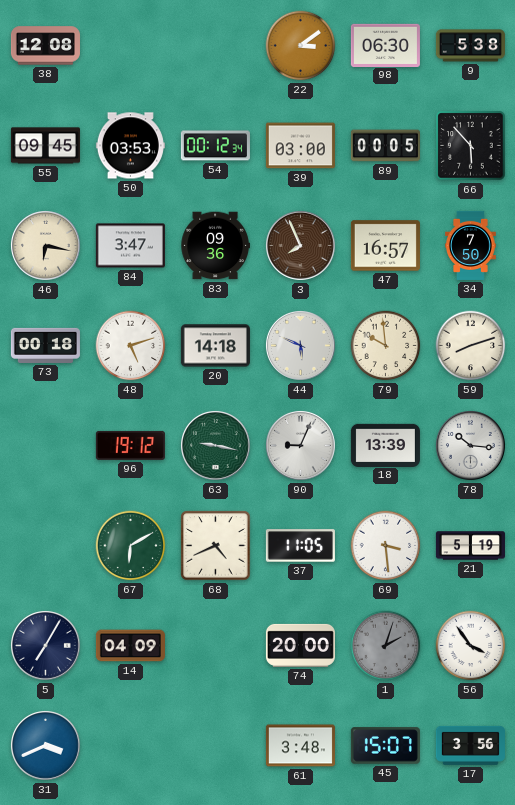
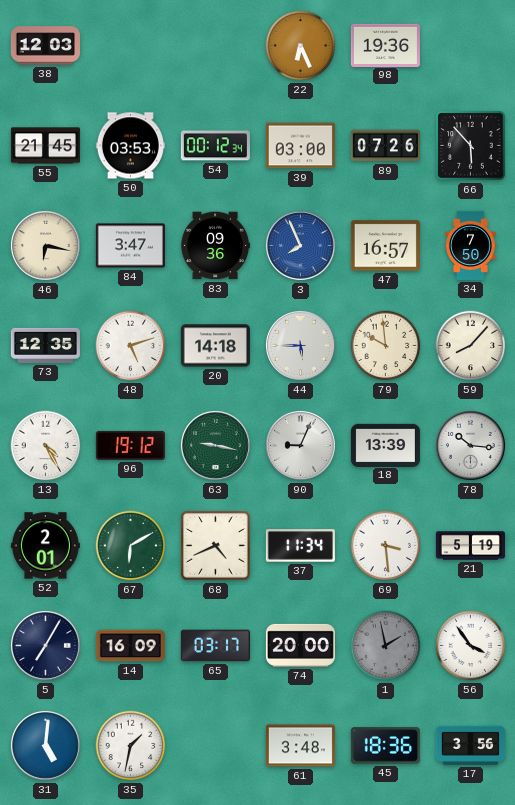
38: 12:08 -> 12:03
22: 3:09 -> 6:26
98: 06:30 -> 19:36
9: 5:38 -> none
55: 09:45 -> 21:45
89: 00:05 -> 07:26
3 dial: brown -> blue
73: 00:18 -> 12:35
44: 5:49 -> 5:45
59: 8:12 -> 8:07
13: none -> 4:25
52: none -> 2:01
37: 11:05 -> 11:34
14: 04:09 -> 16:09
65: none -> 03:17
1: 2:03 -> 1:58
31: 3:41 -> 5:01
35: none -> 1:32
45: 15:07 -> 18:36
